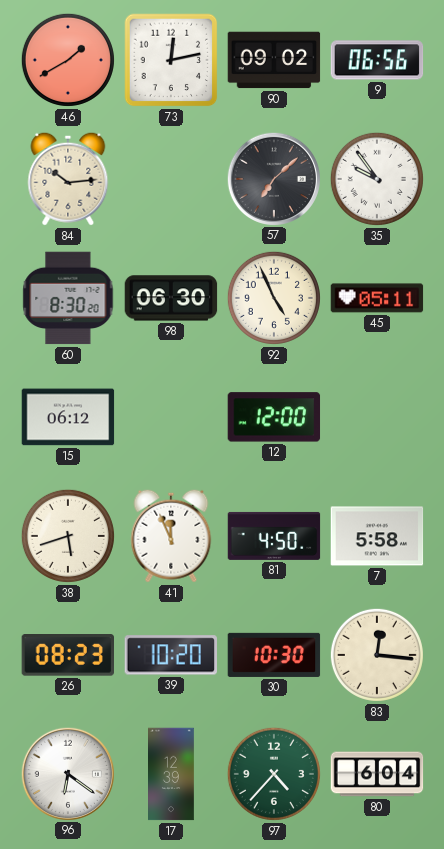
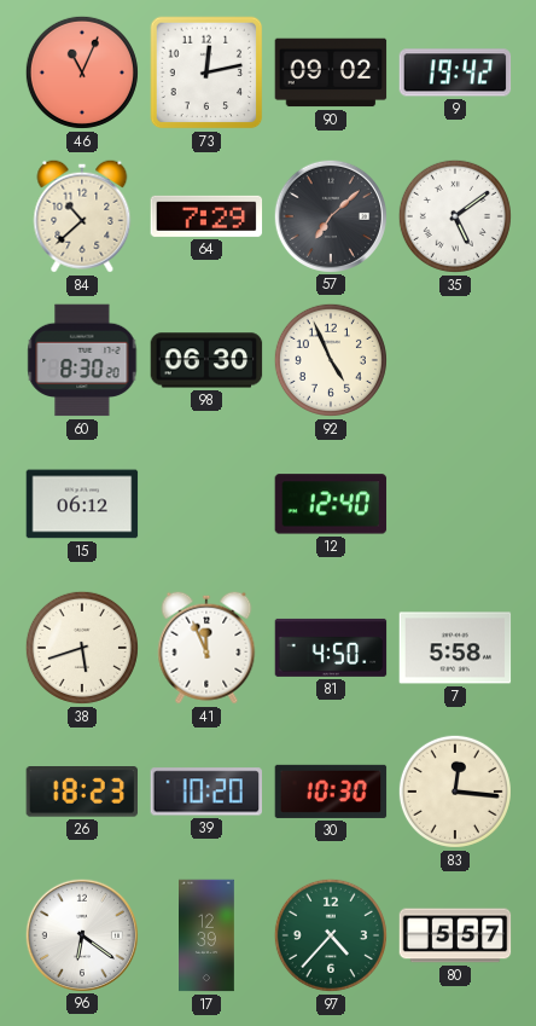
46: 1:40 -> 11:04
9: 06:56 -> 19:42
84: 10:14 -> 10:38
64: none -> 7:29
35: 9:54 -> 5:09
45: 05:11 -> none
12: 12:00 -> 12:40
26: 08:23 -> 18:23
80: 6:04 -> 5:57
